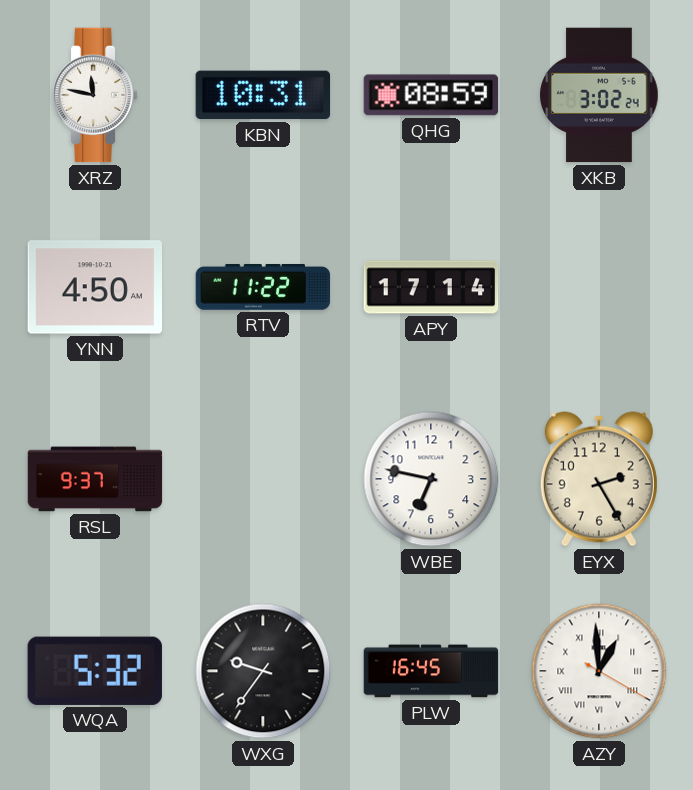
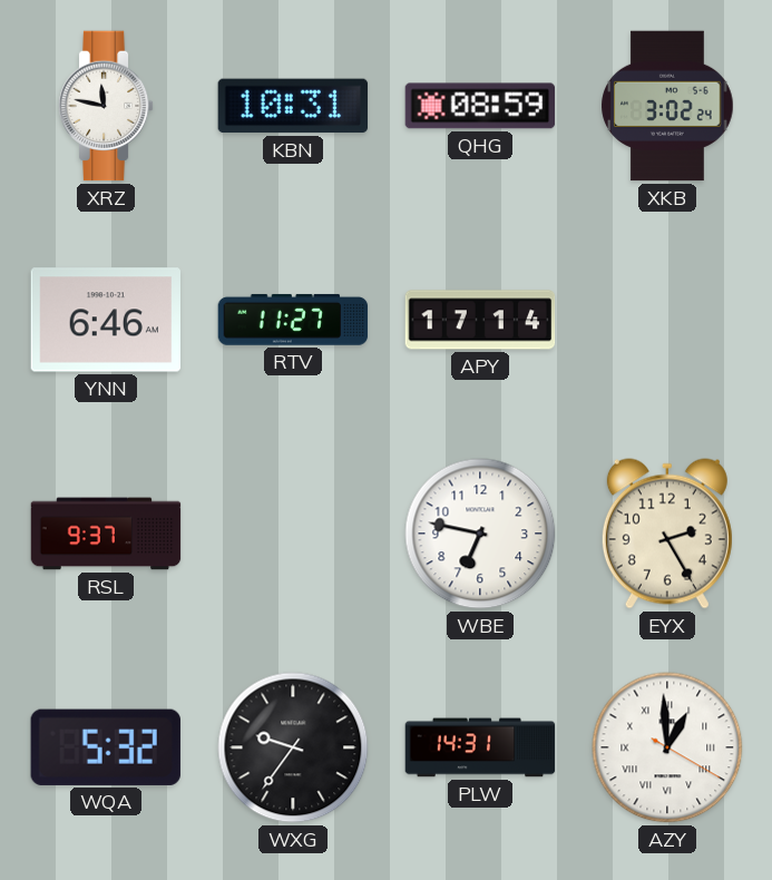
YNN: 4:50 -> 6:46
RTV: 11:22 -> 11:27
PLW: 16:45 -> 14:31
